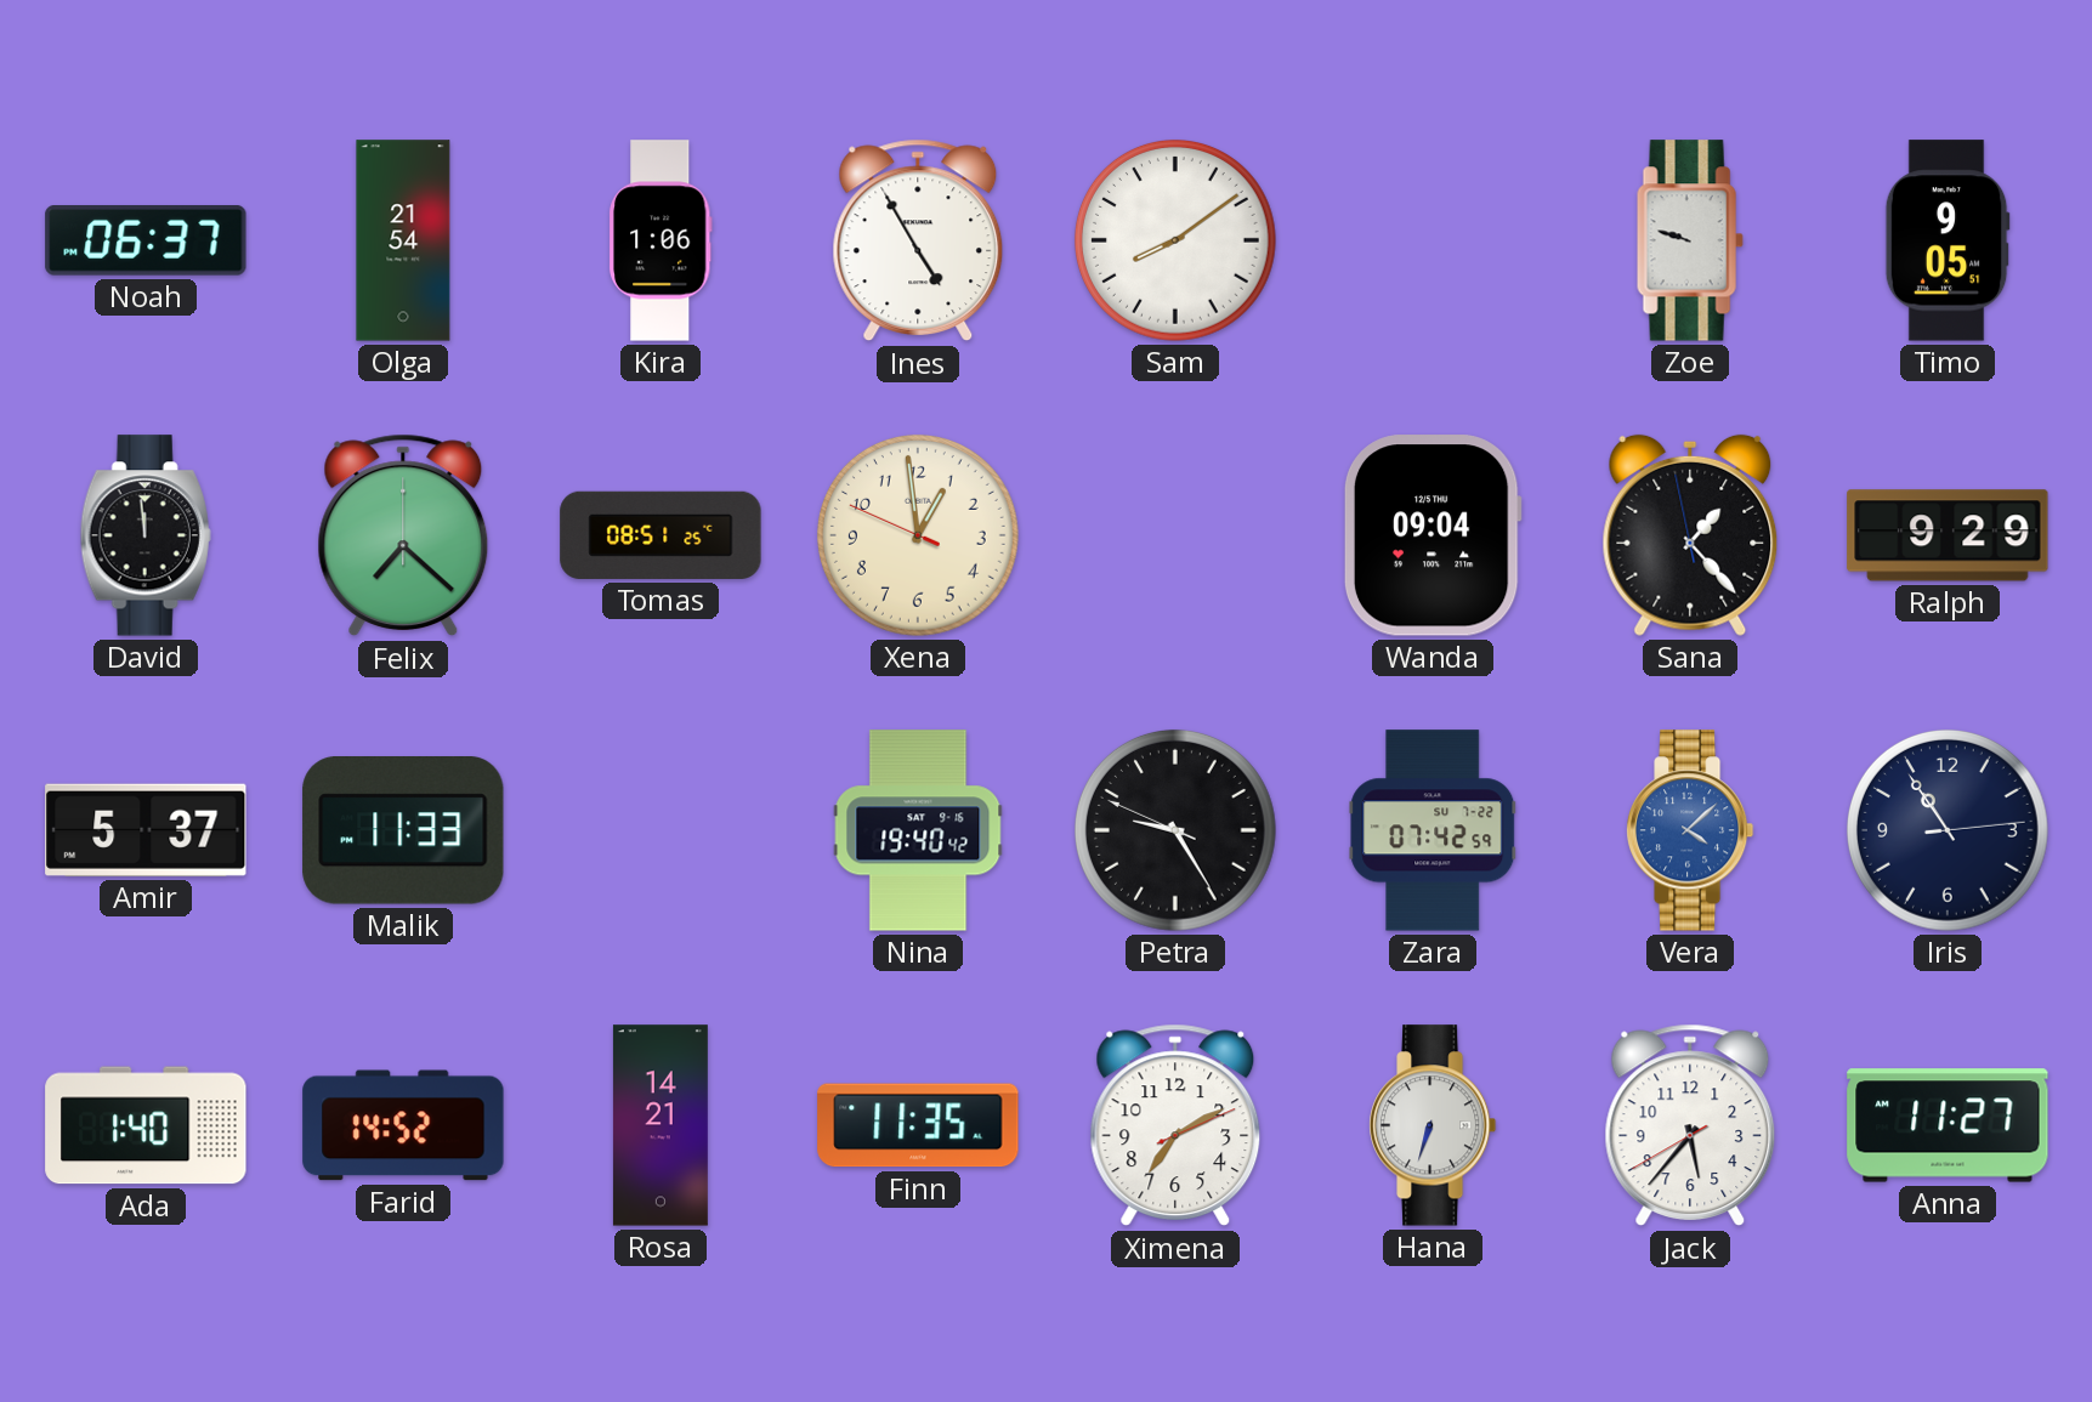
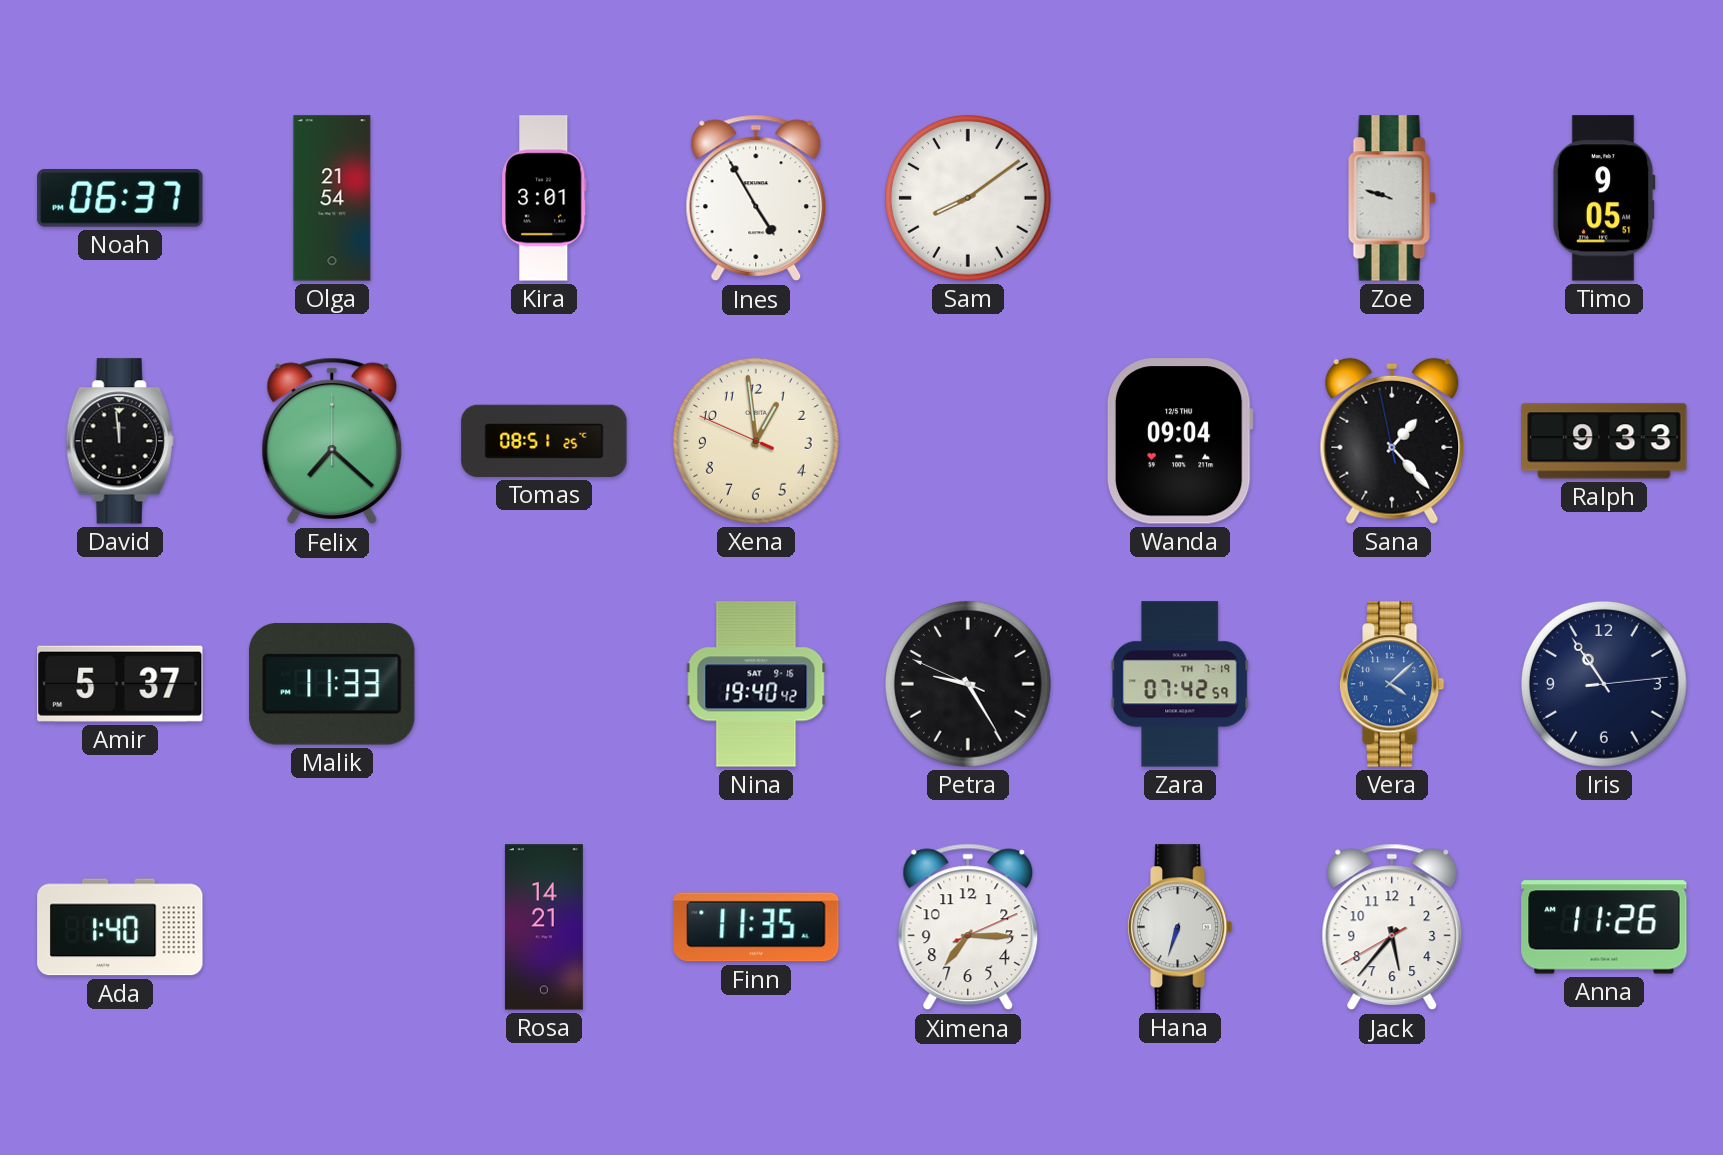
Kira: 1:06 -> 3:01
Ralph: 9:29 -> 9:33
Zara date: SU 7-22 -> TH 7-19
Farid: 14:52 -> none
Ximena: 7:10 -> 7:15
Anna: 11:27 -> 11:26
